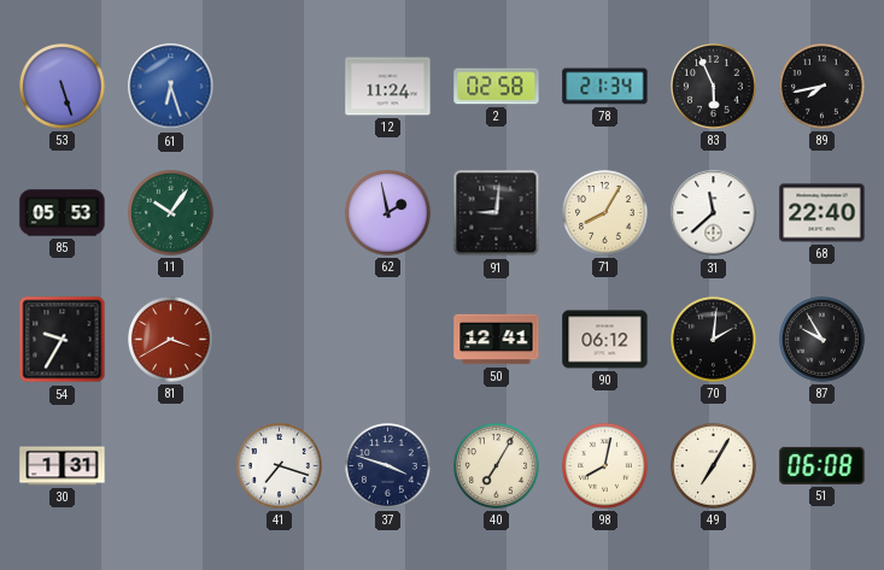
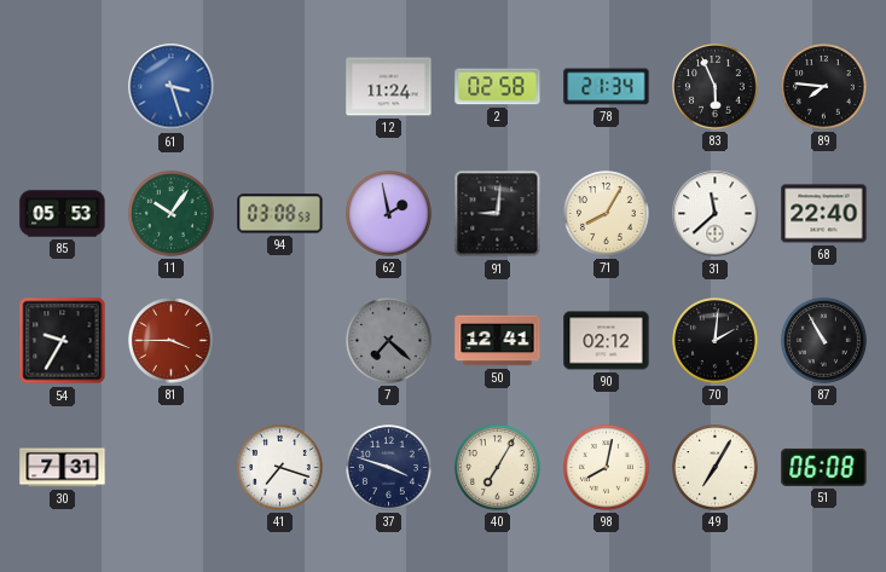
53: 5:27 -> none
61: 6:27 -> 3:27
89: 7:43 -> 7:46
94: none -> 03:08
81: 3:40 -> 3:45
7: none -> 7:22
90: 06:12 -> 02:12
87: 9:55 -> 10:55
30: 1:31 -> 7:31
